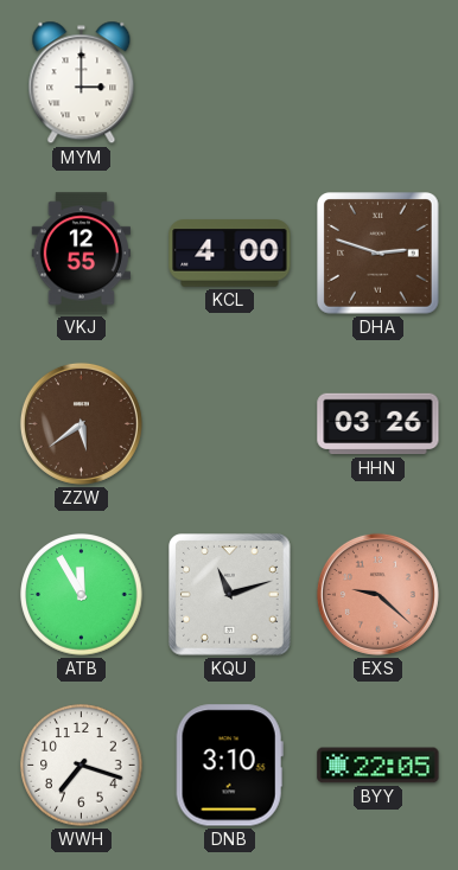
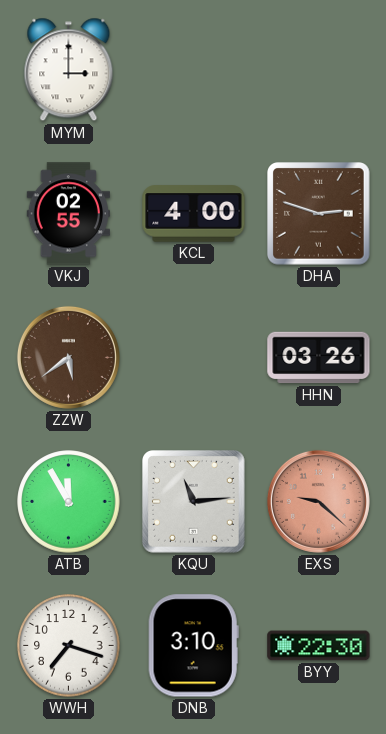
VKJ: 12:55 -> 02:55
KQU: 11:12 -> 11:14
BYY: 22:05 -> 22:30
